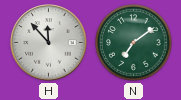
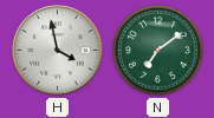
H: 11:53 -> 3:58
